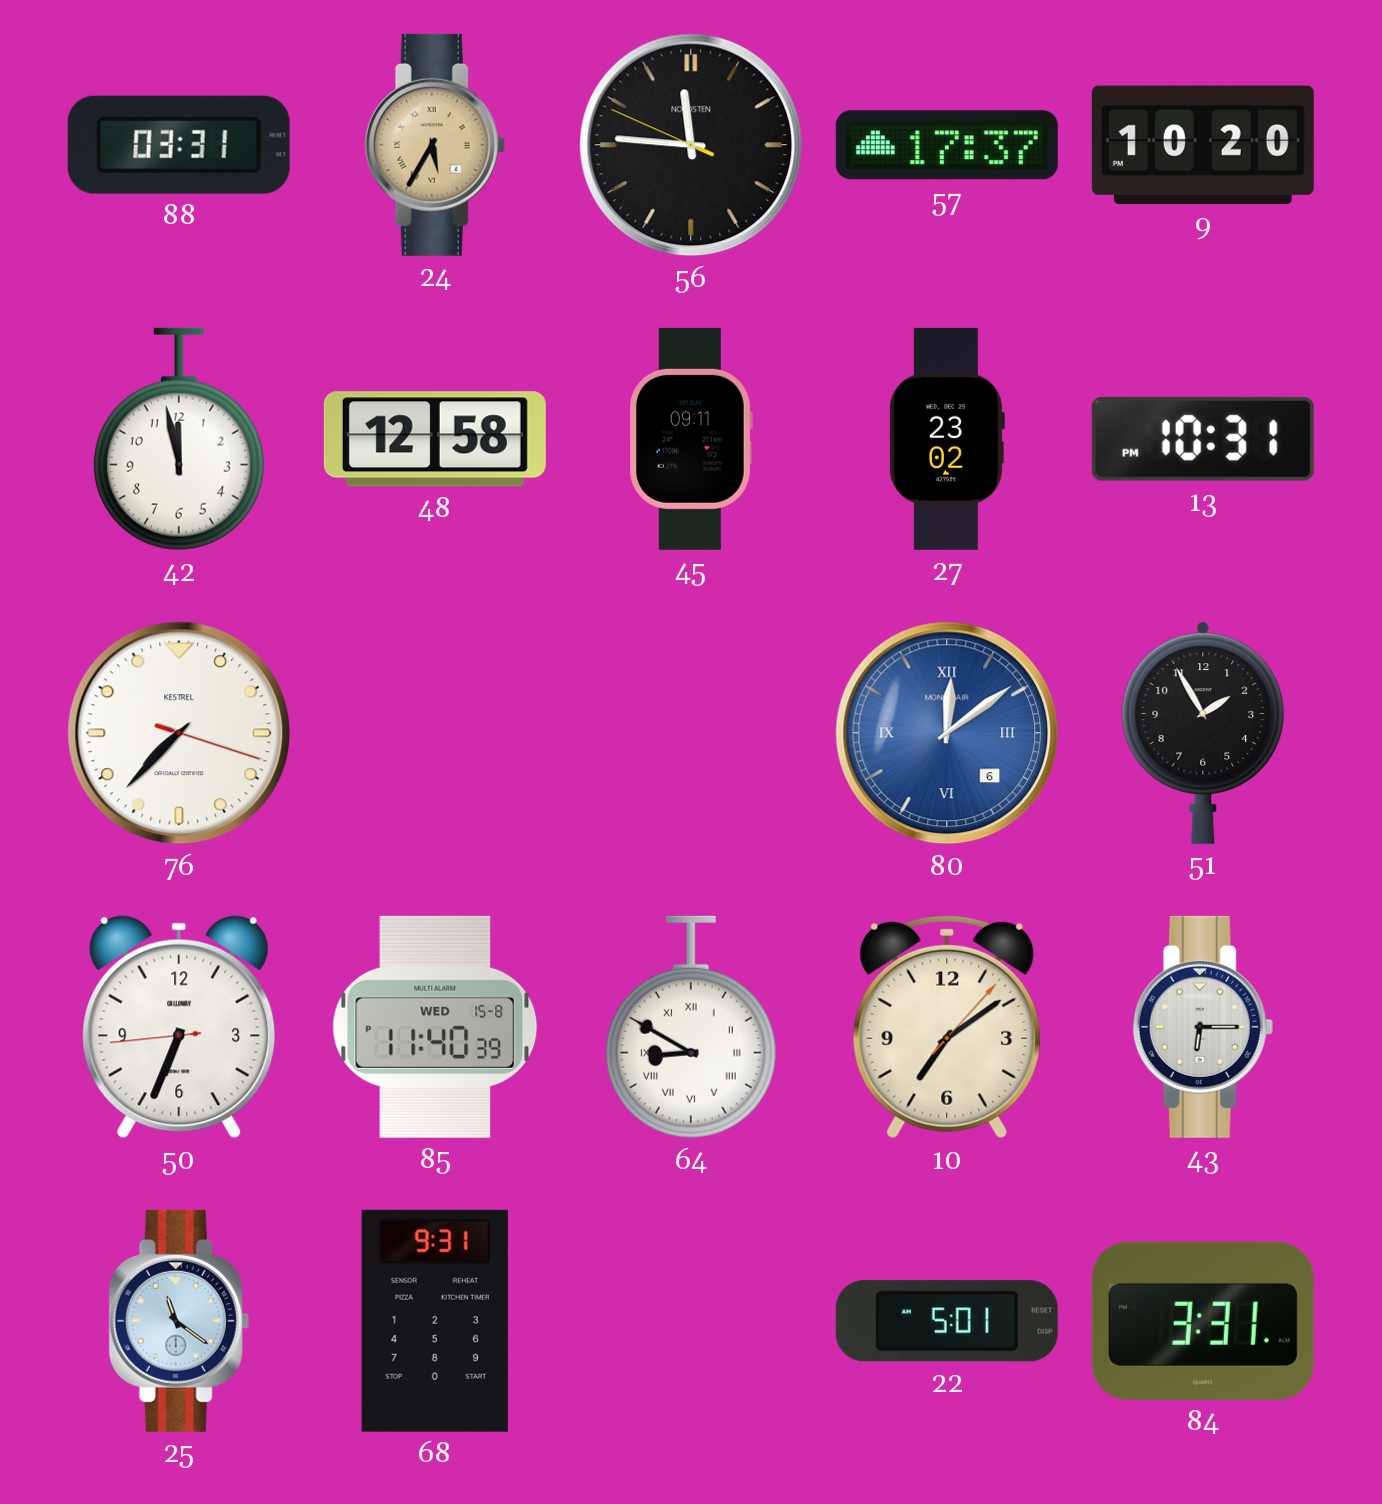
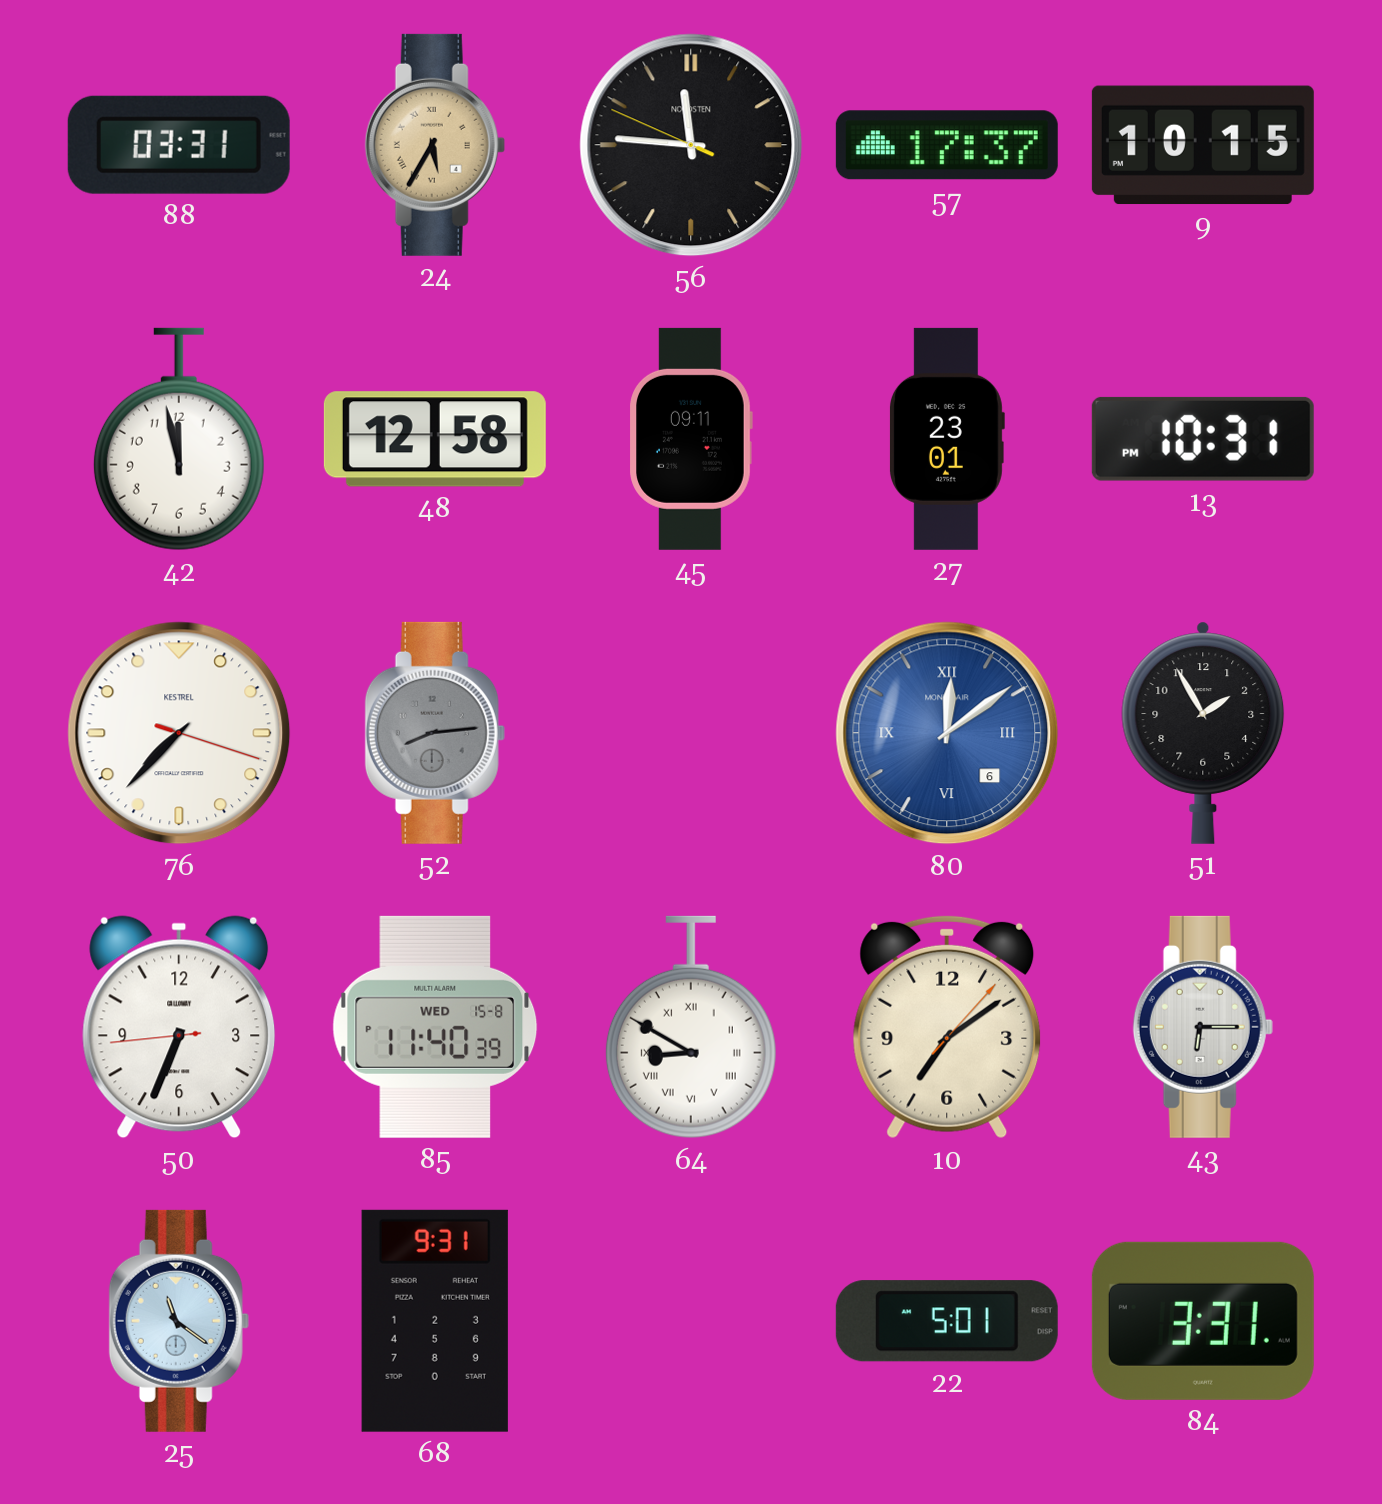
9: 10:20 -> 10:15
27: 23:02 -> 23:01
52: none -> 8:14
